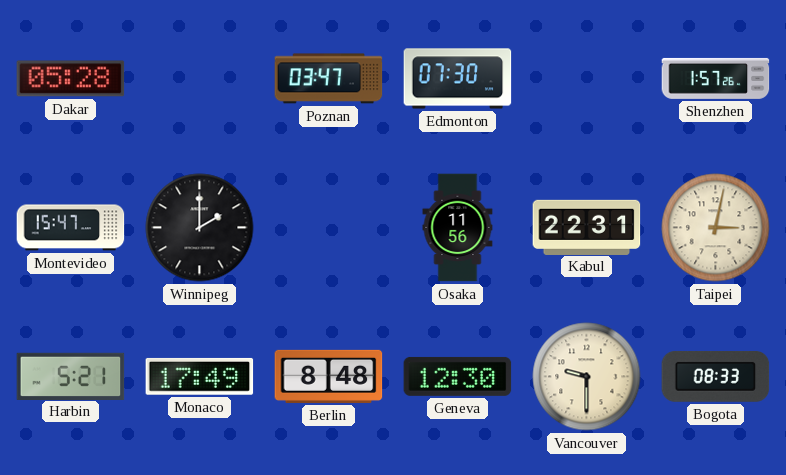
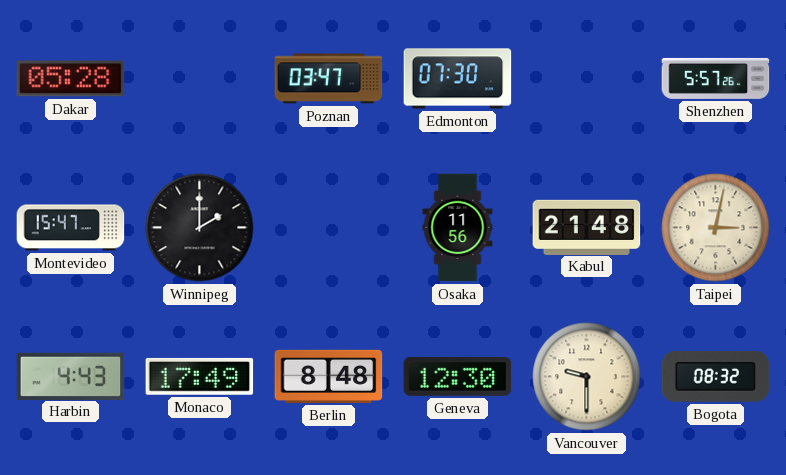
Shenzhen: 1:57 -> 5:57
Kabul: 22:31 -> 21:48
Harbin: 5:21 -> 4:43
Bogota: 08:33 -> 08:32
